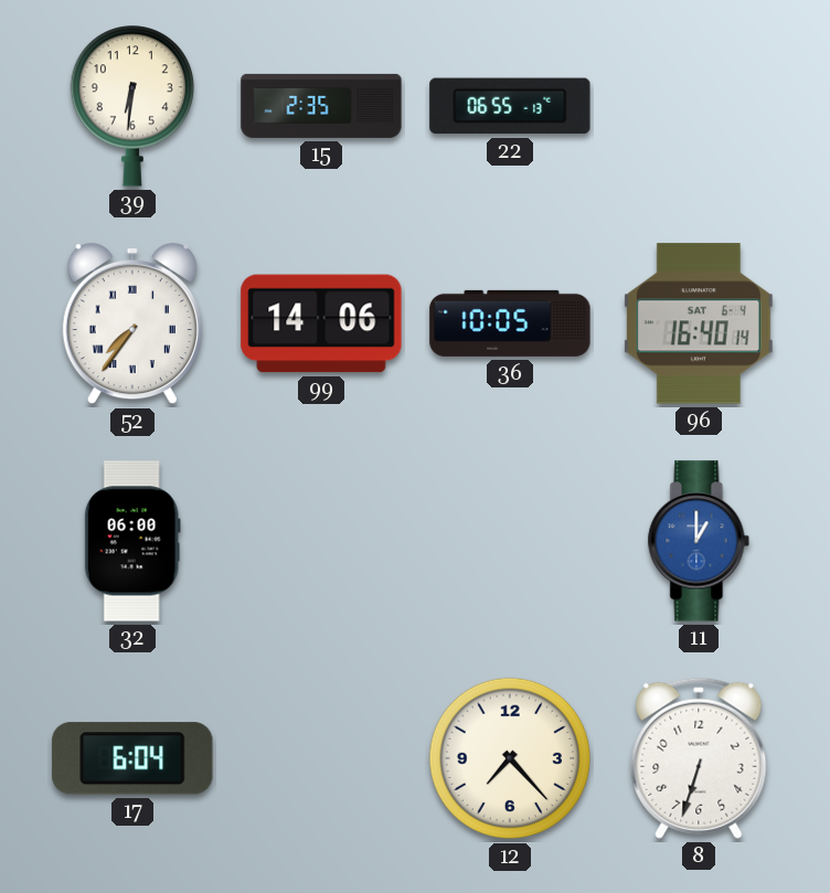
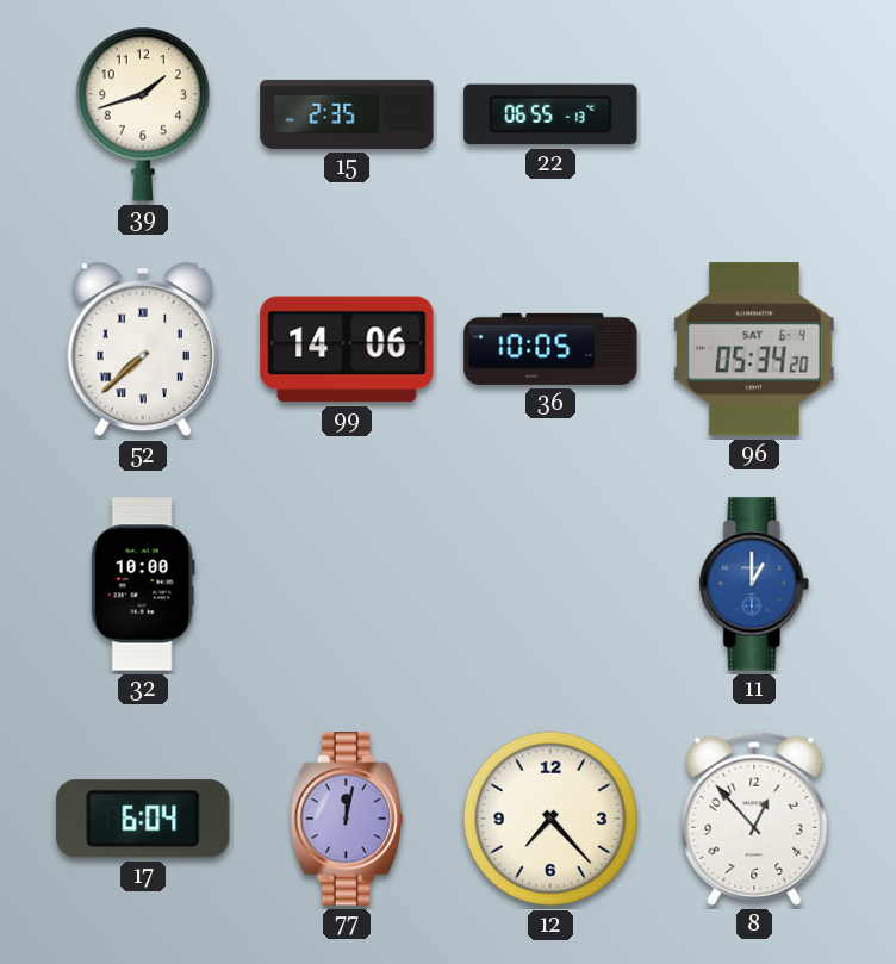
39: 6:31 -> 1:42
52: 7:36 -> 7:38
96: 16:40 -> 05:34
32: 06:00 -> 10:00
77: none -> 12:02
8: 6:33 -> 12:53
